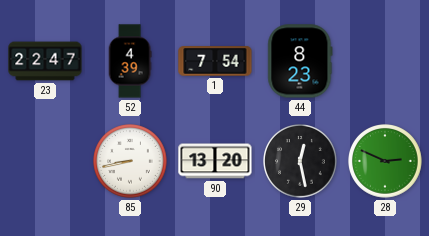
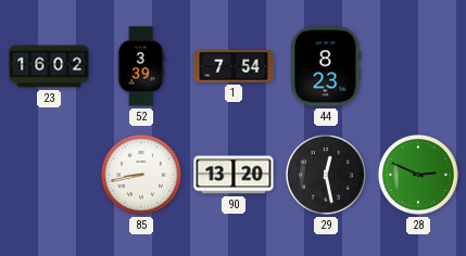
23: 22:47 -> 16:02
52: 4:39 -> 3:39
